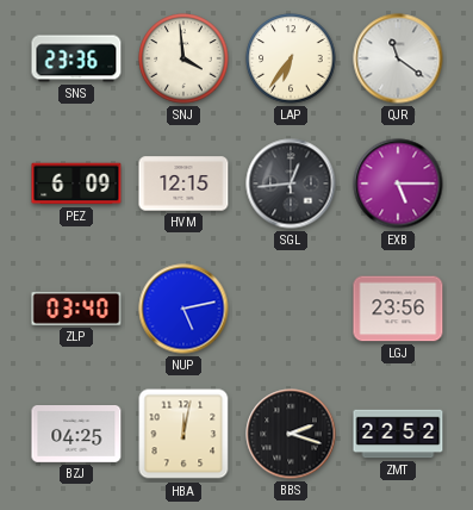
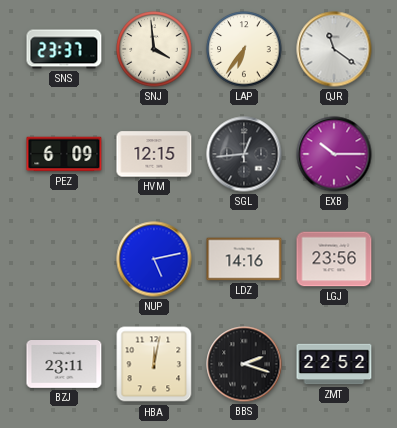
SNS: 23:36 -> 23:37
EXB: 5:15 -> 10:15
ZLP: 03:40 -> none
LDZ: none -> 14:16
BZJ: 04:25 -> 23:11
